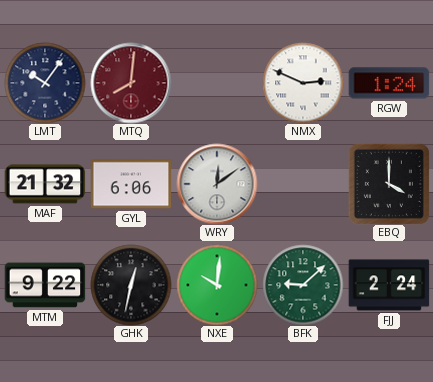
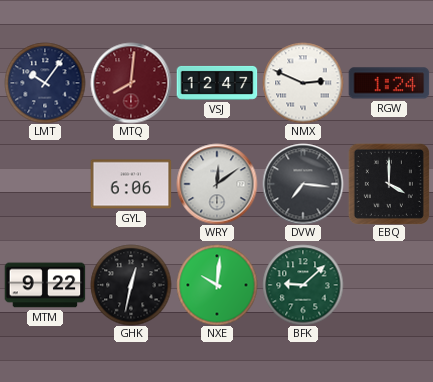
VSJ: none -> 12:47
MAF: 21:32 -> none
DVW: none -> 7:16
FJJ: 2:24 -> none
